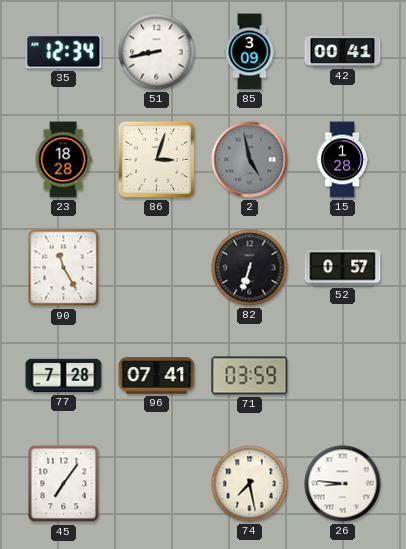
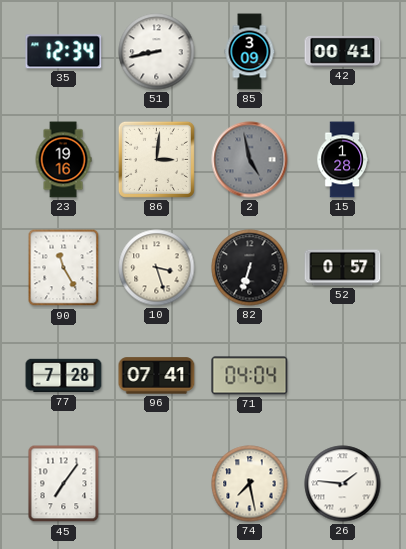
23: 18:28 -> 19:16
86: 3:03 -> 3:01
10: none -> 3:27
71: 03:59 -> 04:04
26: 8:46 -> 1:46
